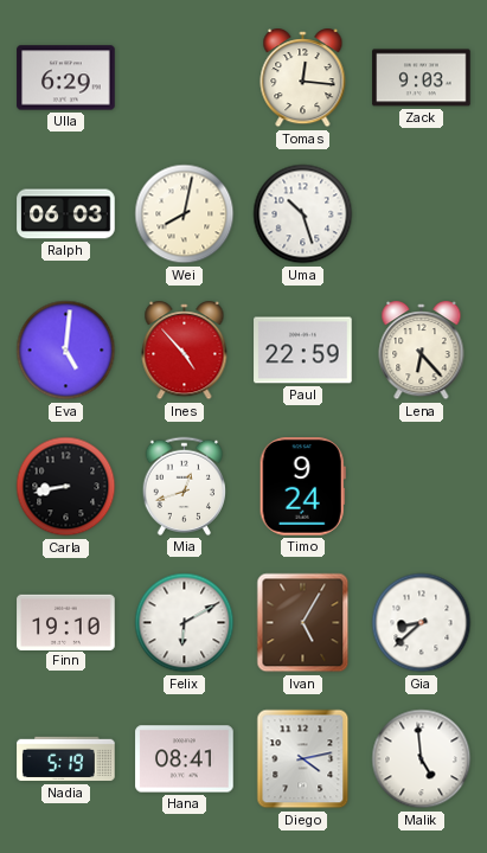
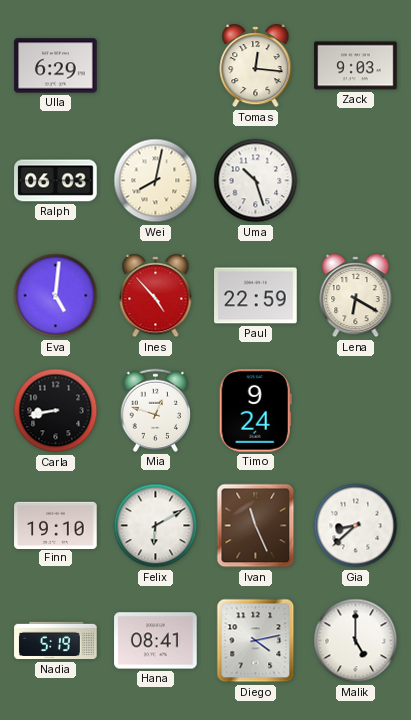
Lena: 6:23 -> 6:20
Mia: 12:42 -> 12:48
Ivan: 5:05 -> 11:26
Malik: 4:59 -> 5:00
